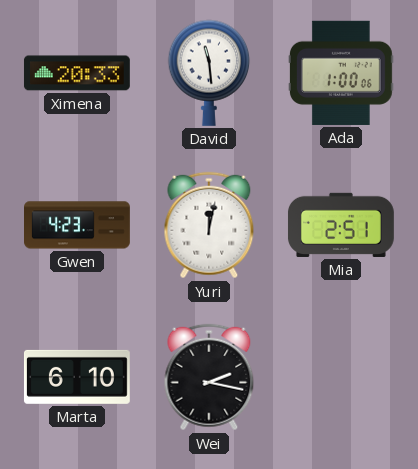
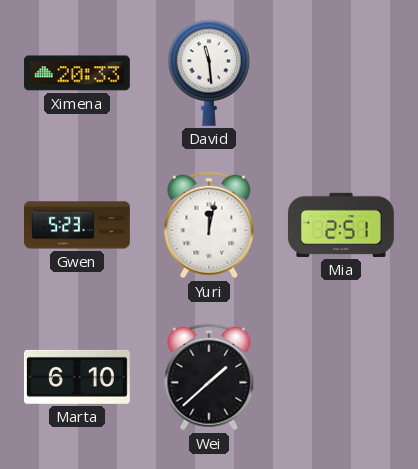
Ada: 1:00 -> none
Gwen: 4:23 -> 5:23
Wei: 2:17 -> 1:38
